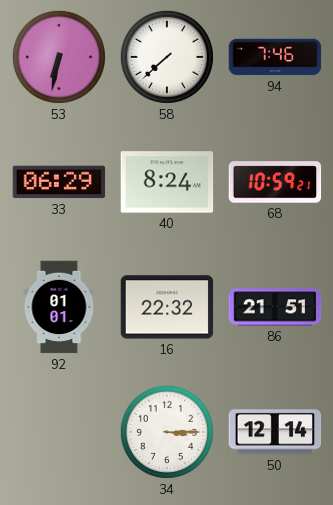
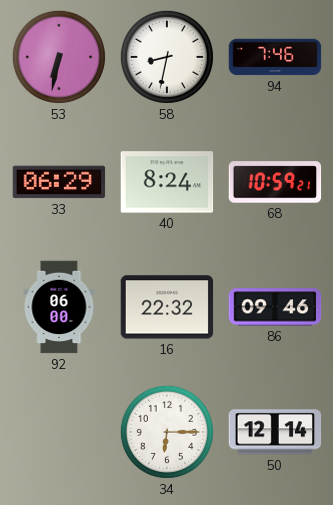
58: 7:38 -> 8:32
92: 01:01 -> 06:00
86: 21:51 -> 09:46
34: 3:15 -> 6:15
